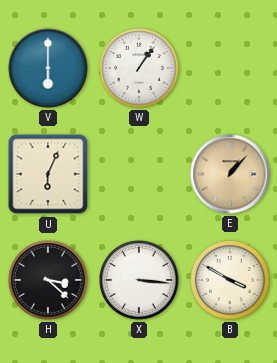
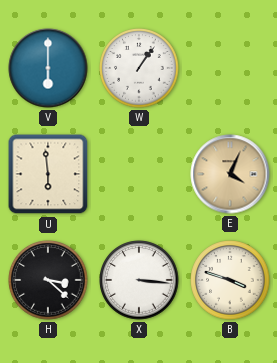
U: 6:04 -> 5:59
E: 1:07 -> 4:04
B: 3:50 -> 3:48
